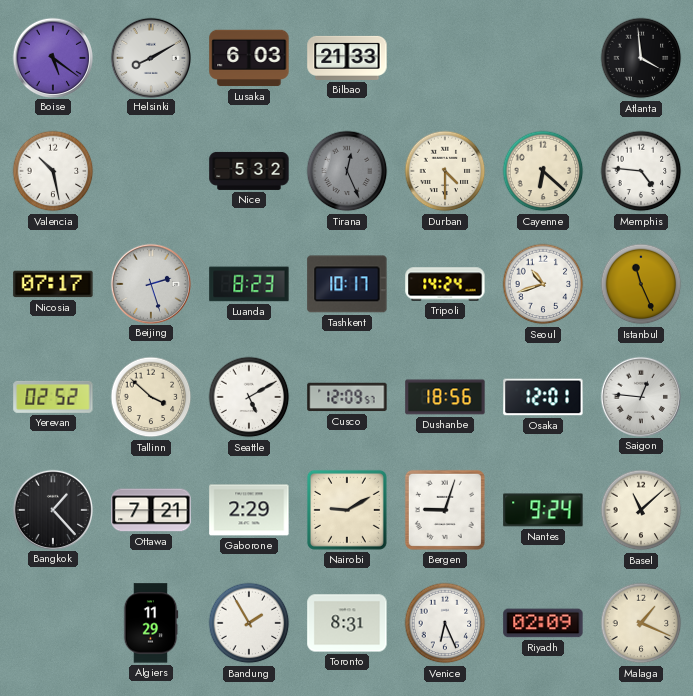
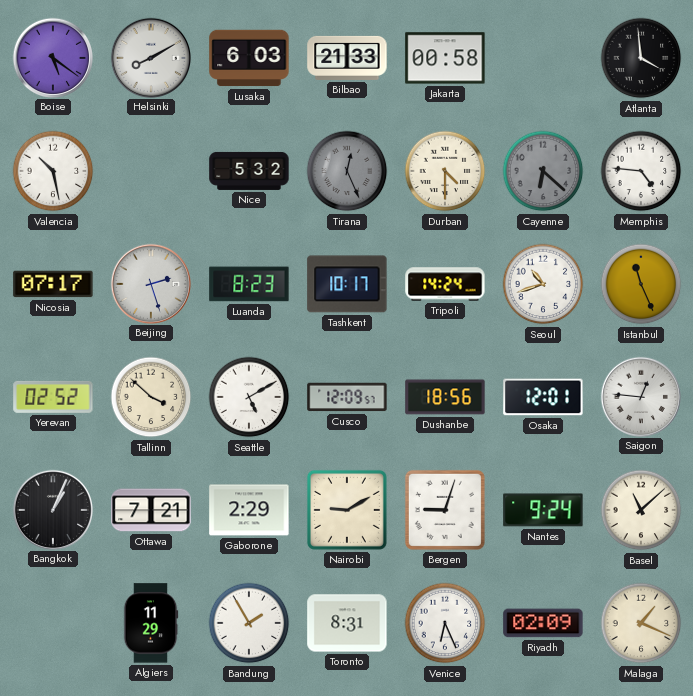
Jakarta: none -> 00:58
Cayenne dial: cream -> grey
Bangkok: 1:23 -> 1:04
